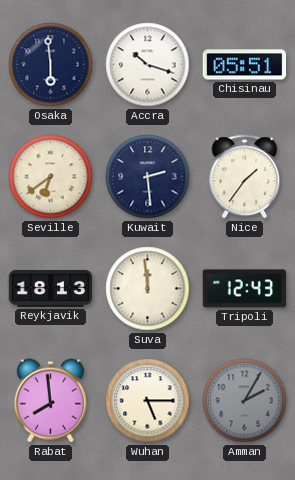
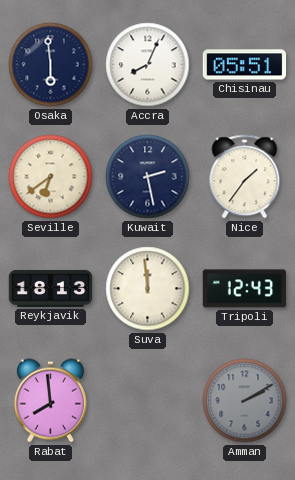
Accra: 10:18 -> 8:04
Kuwait: 2:29 -> 2:28
Wuhan: 5:15 -> none
Amman: 2:05 -> 2:10
